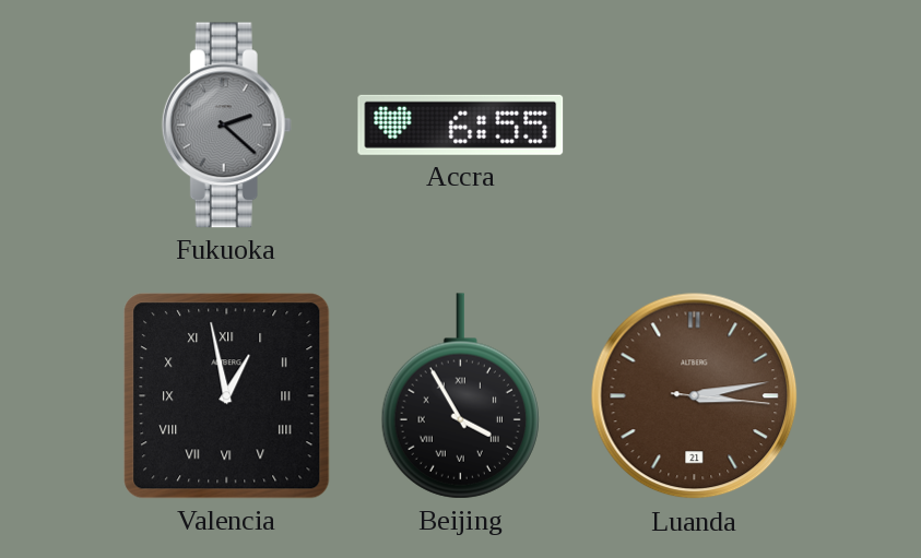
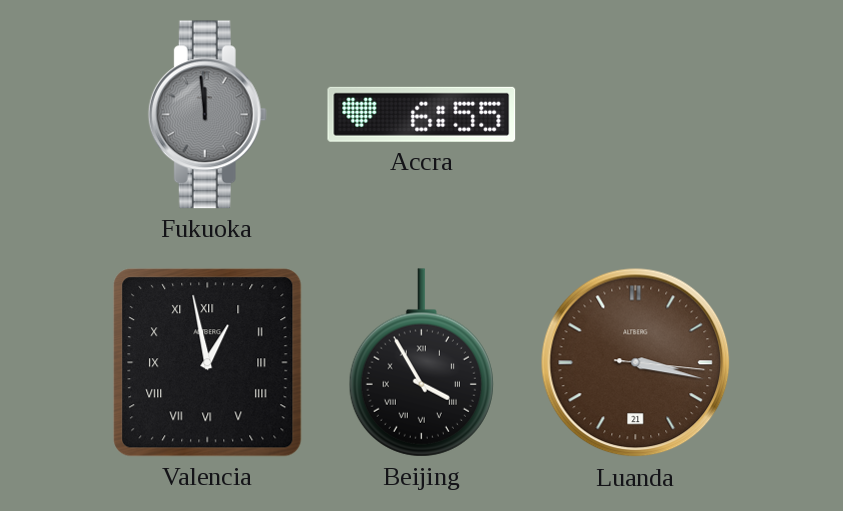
Fukuoka: 2:22 -> 11:59
Luanda: 3:13 -> 3:17
